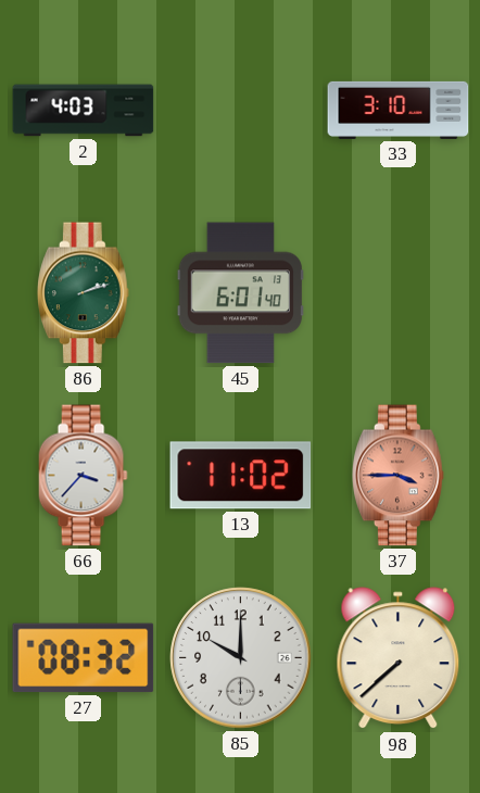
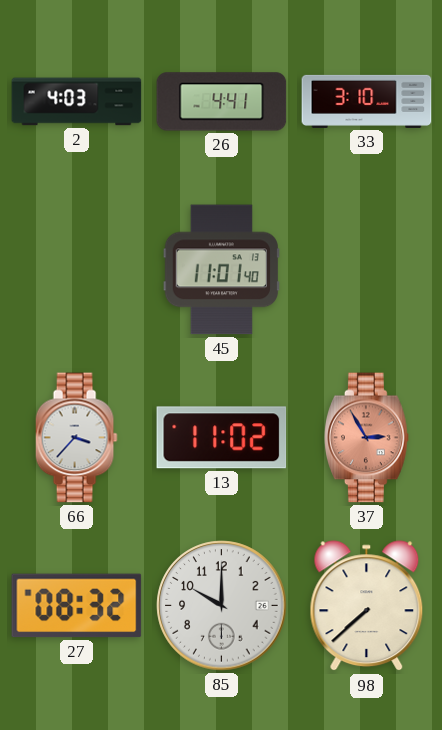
26: none -> 4:41
86: 2:12 -> none
45: 6:01 -> 11:01
37: 3:45 -> 2:55
